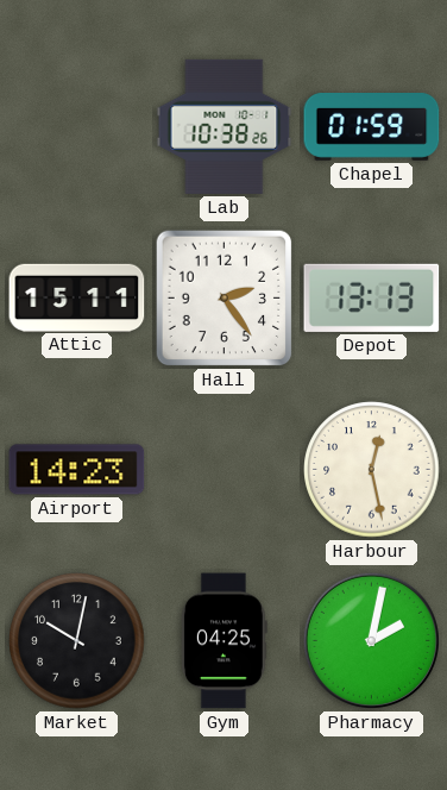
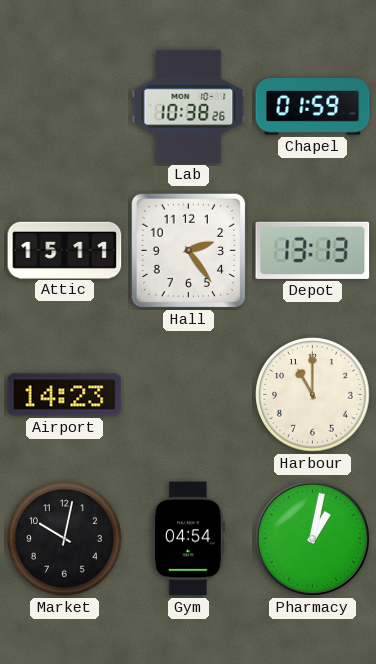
Harbour: 12:28 -> 11:00
Gym: 04:25 -> 04:54
Pharmacy: 2:02 -> 1:02
